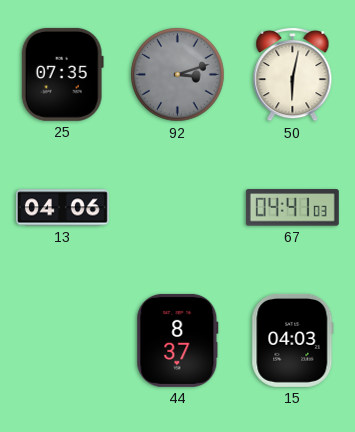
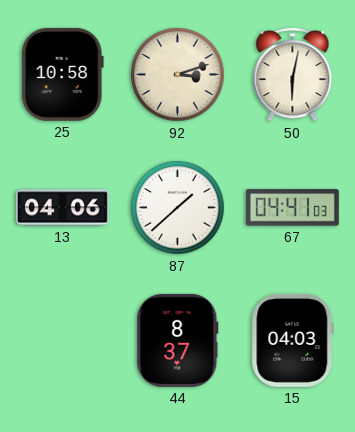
25: 07:35 -> 10:58
92 dial: grey -> cream
87: none -> 1:38
